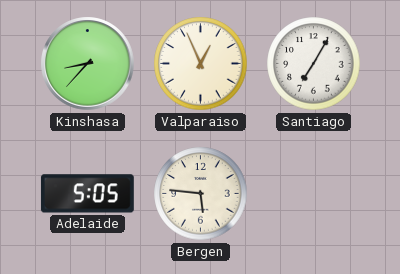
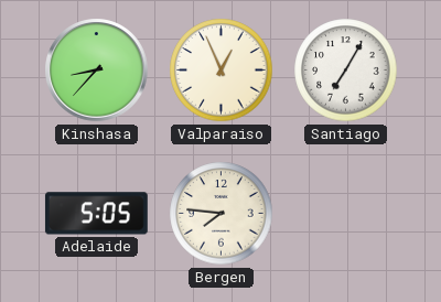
Bergen: 5:46 -> 7:46
